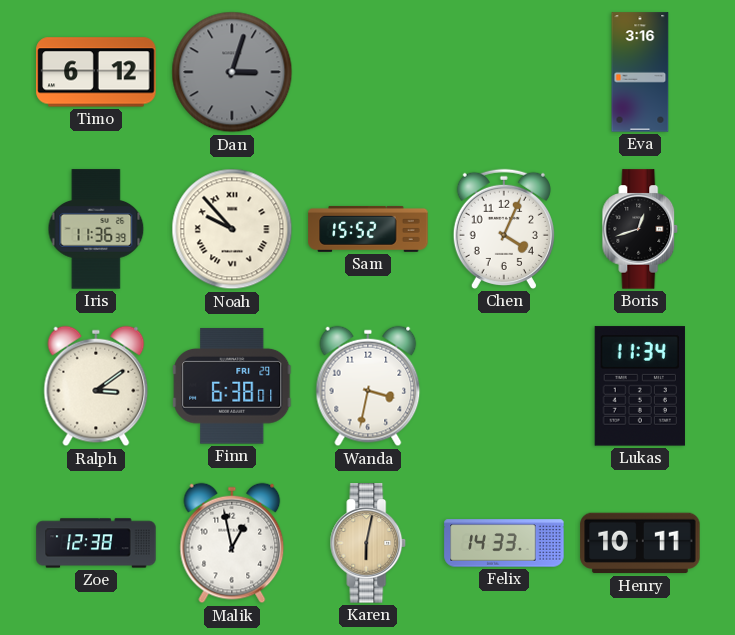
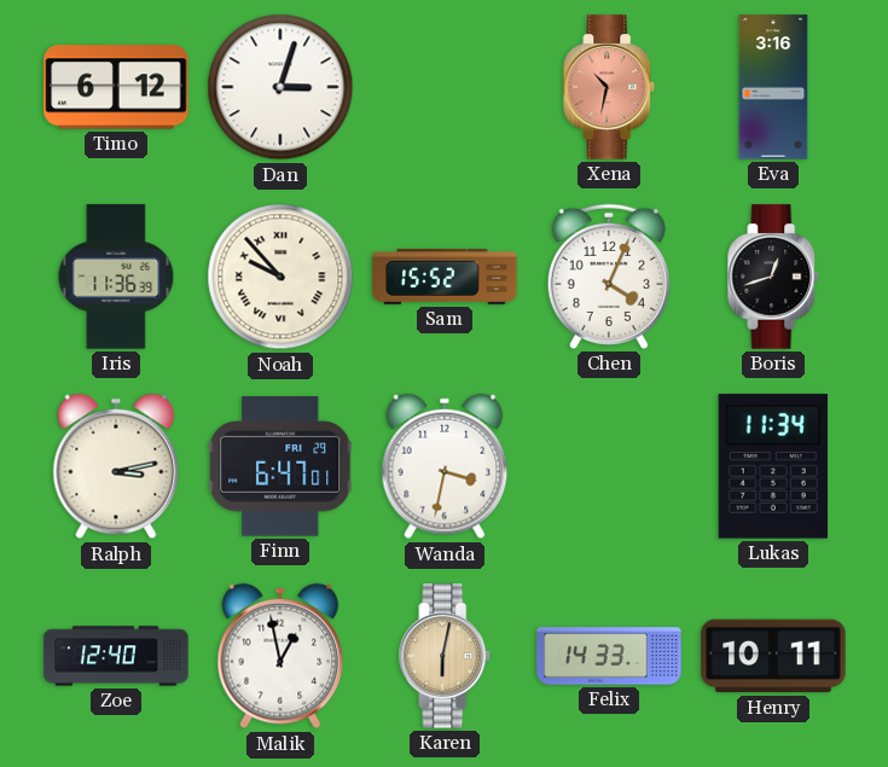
Dan dial: grey -> white
Xena: none -> 10:32
Ralph: 3:09 -> 3:13
Finn: 6:38 -> 6:47
Zoe: 12:38 -> 12:40
